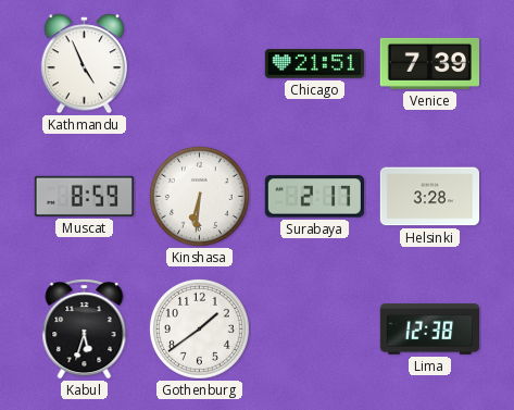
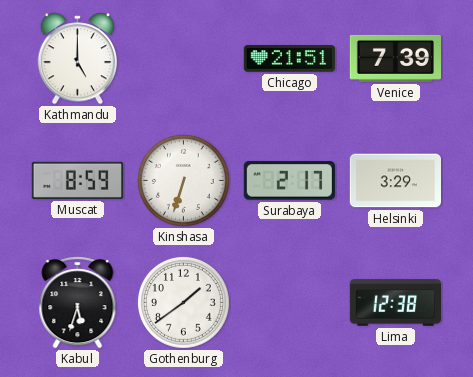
Kathmandu: 4:56 -> 5:00
Kinshasa: 6:31 -> 6:33
Helsinki: 3:28 -> 3:29
